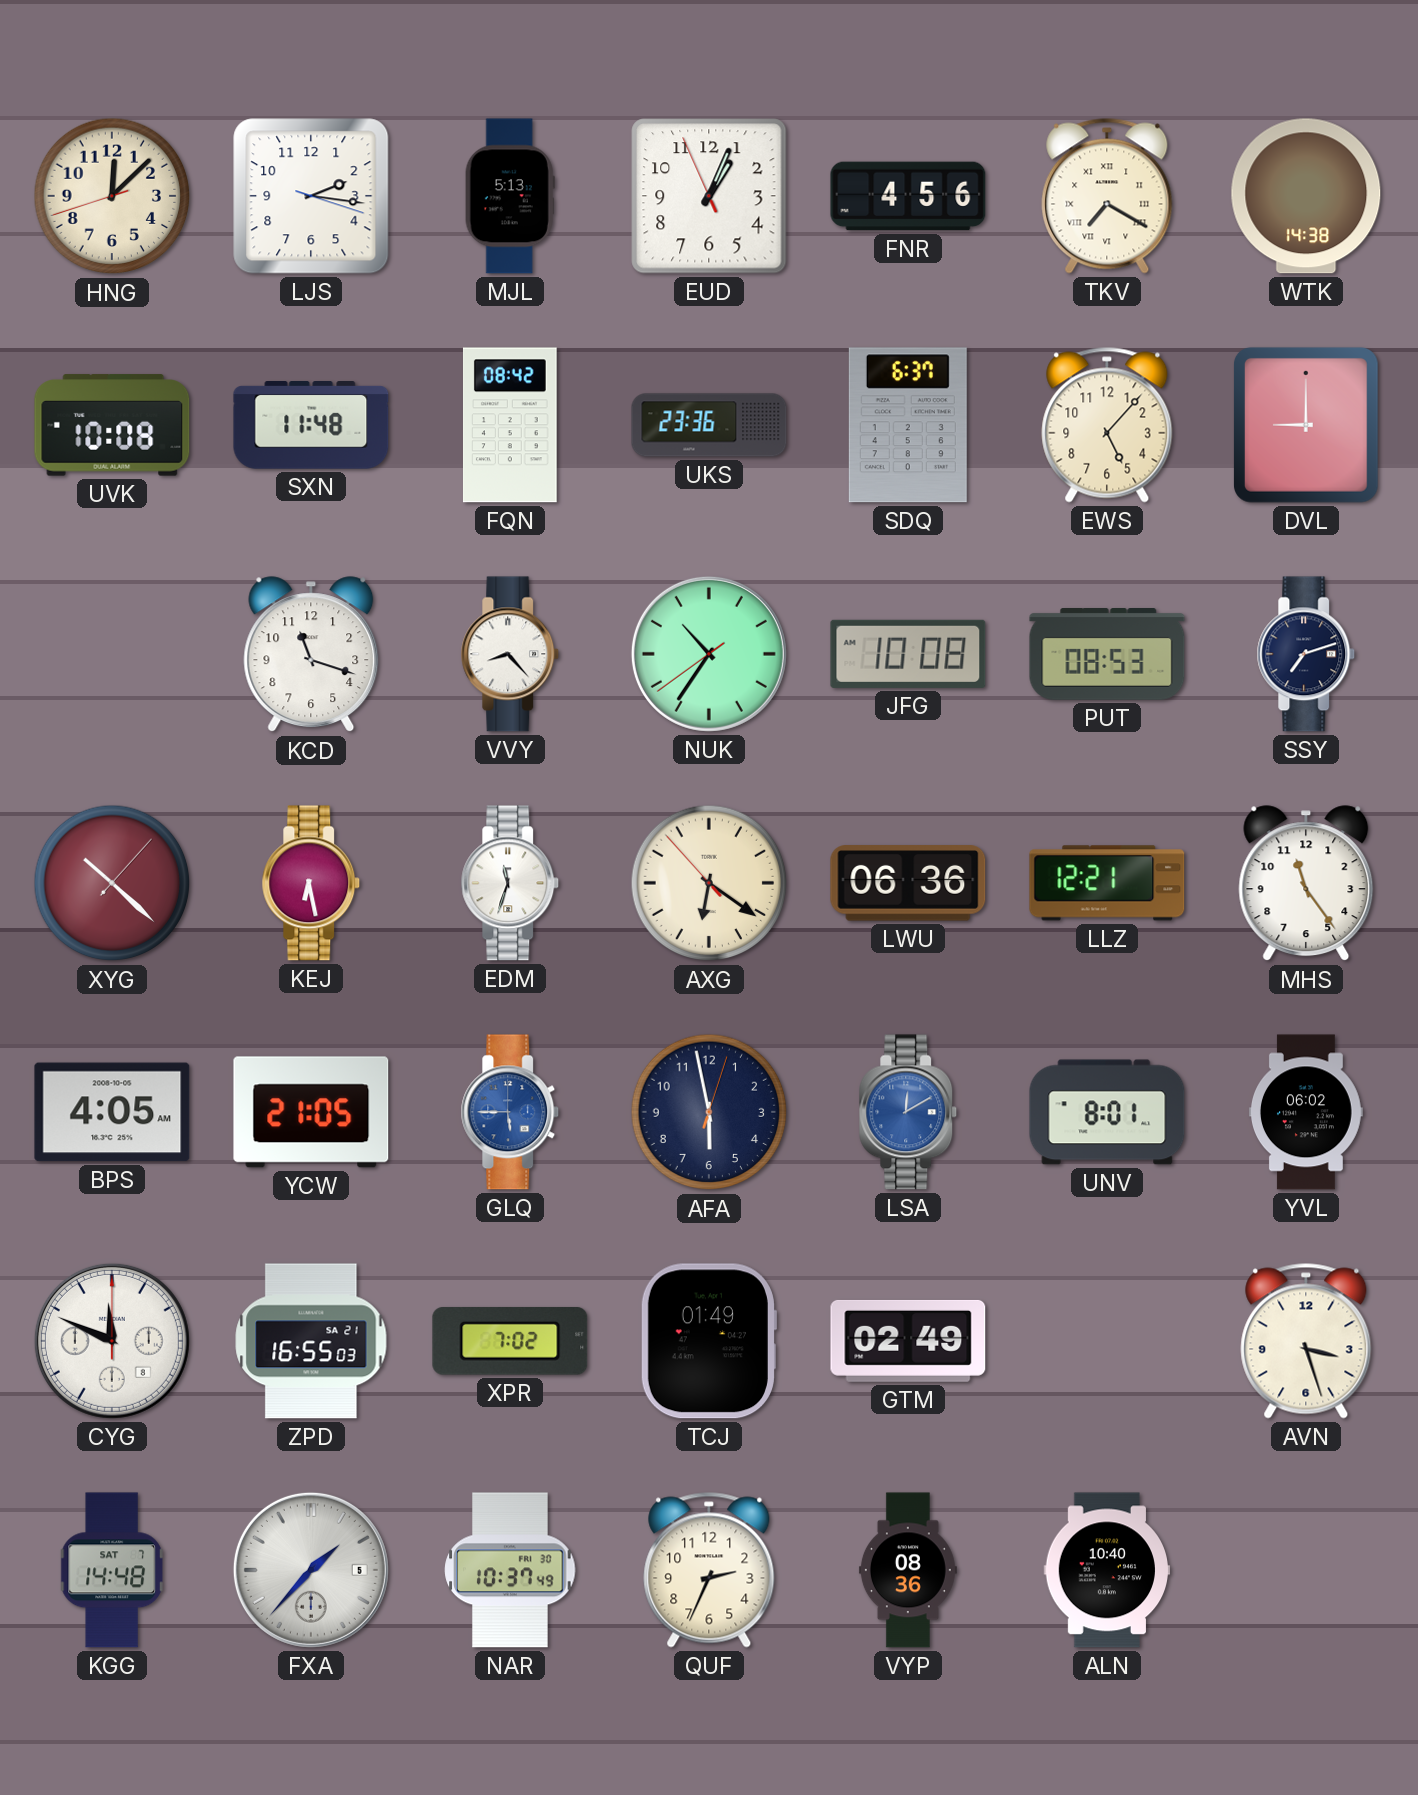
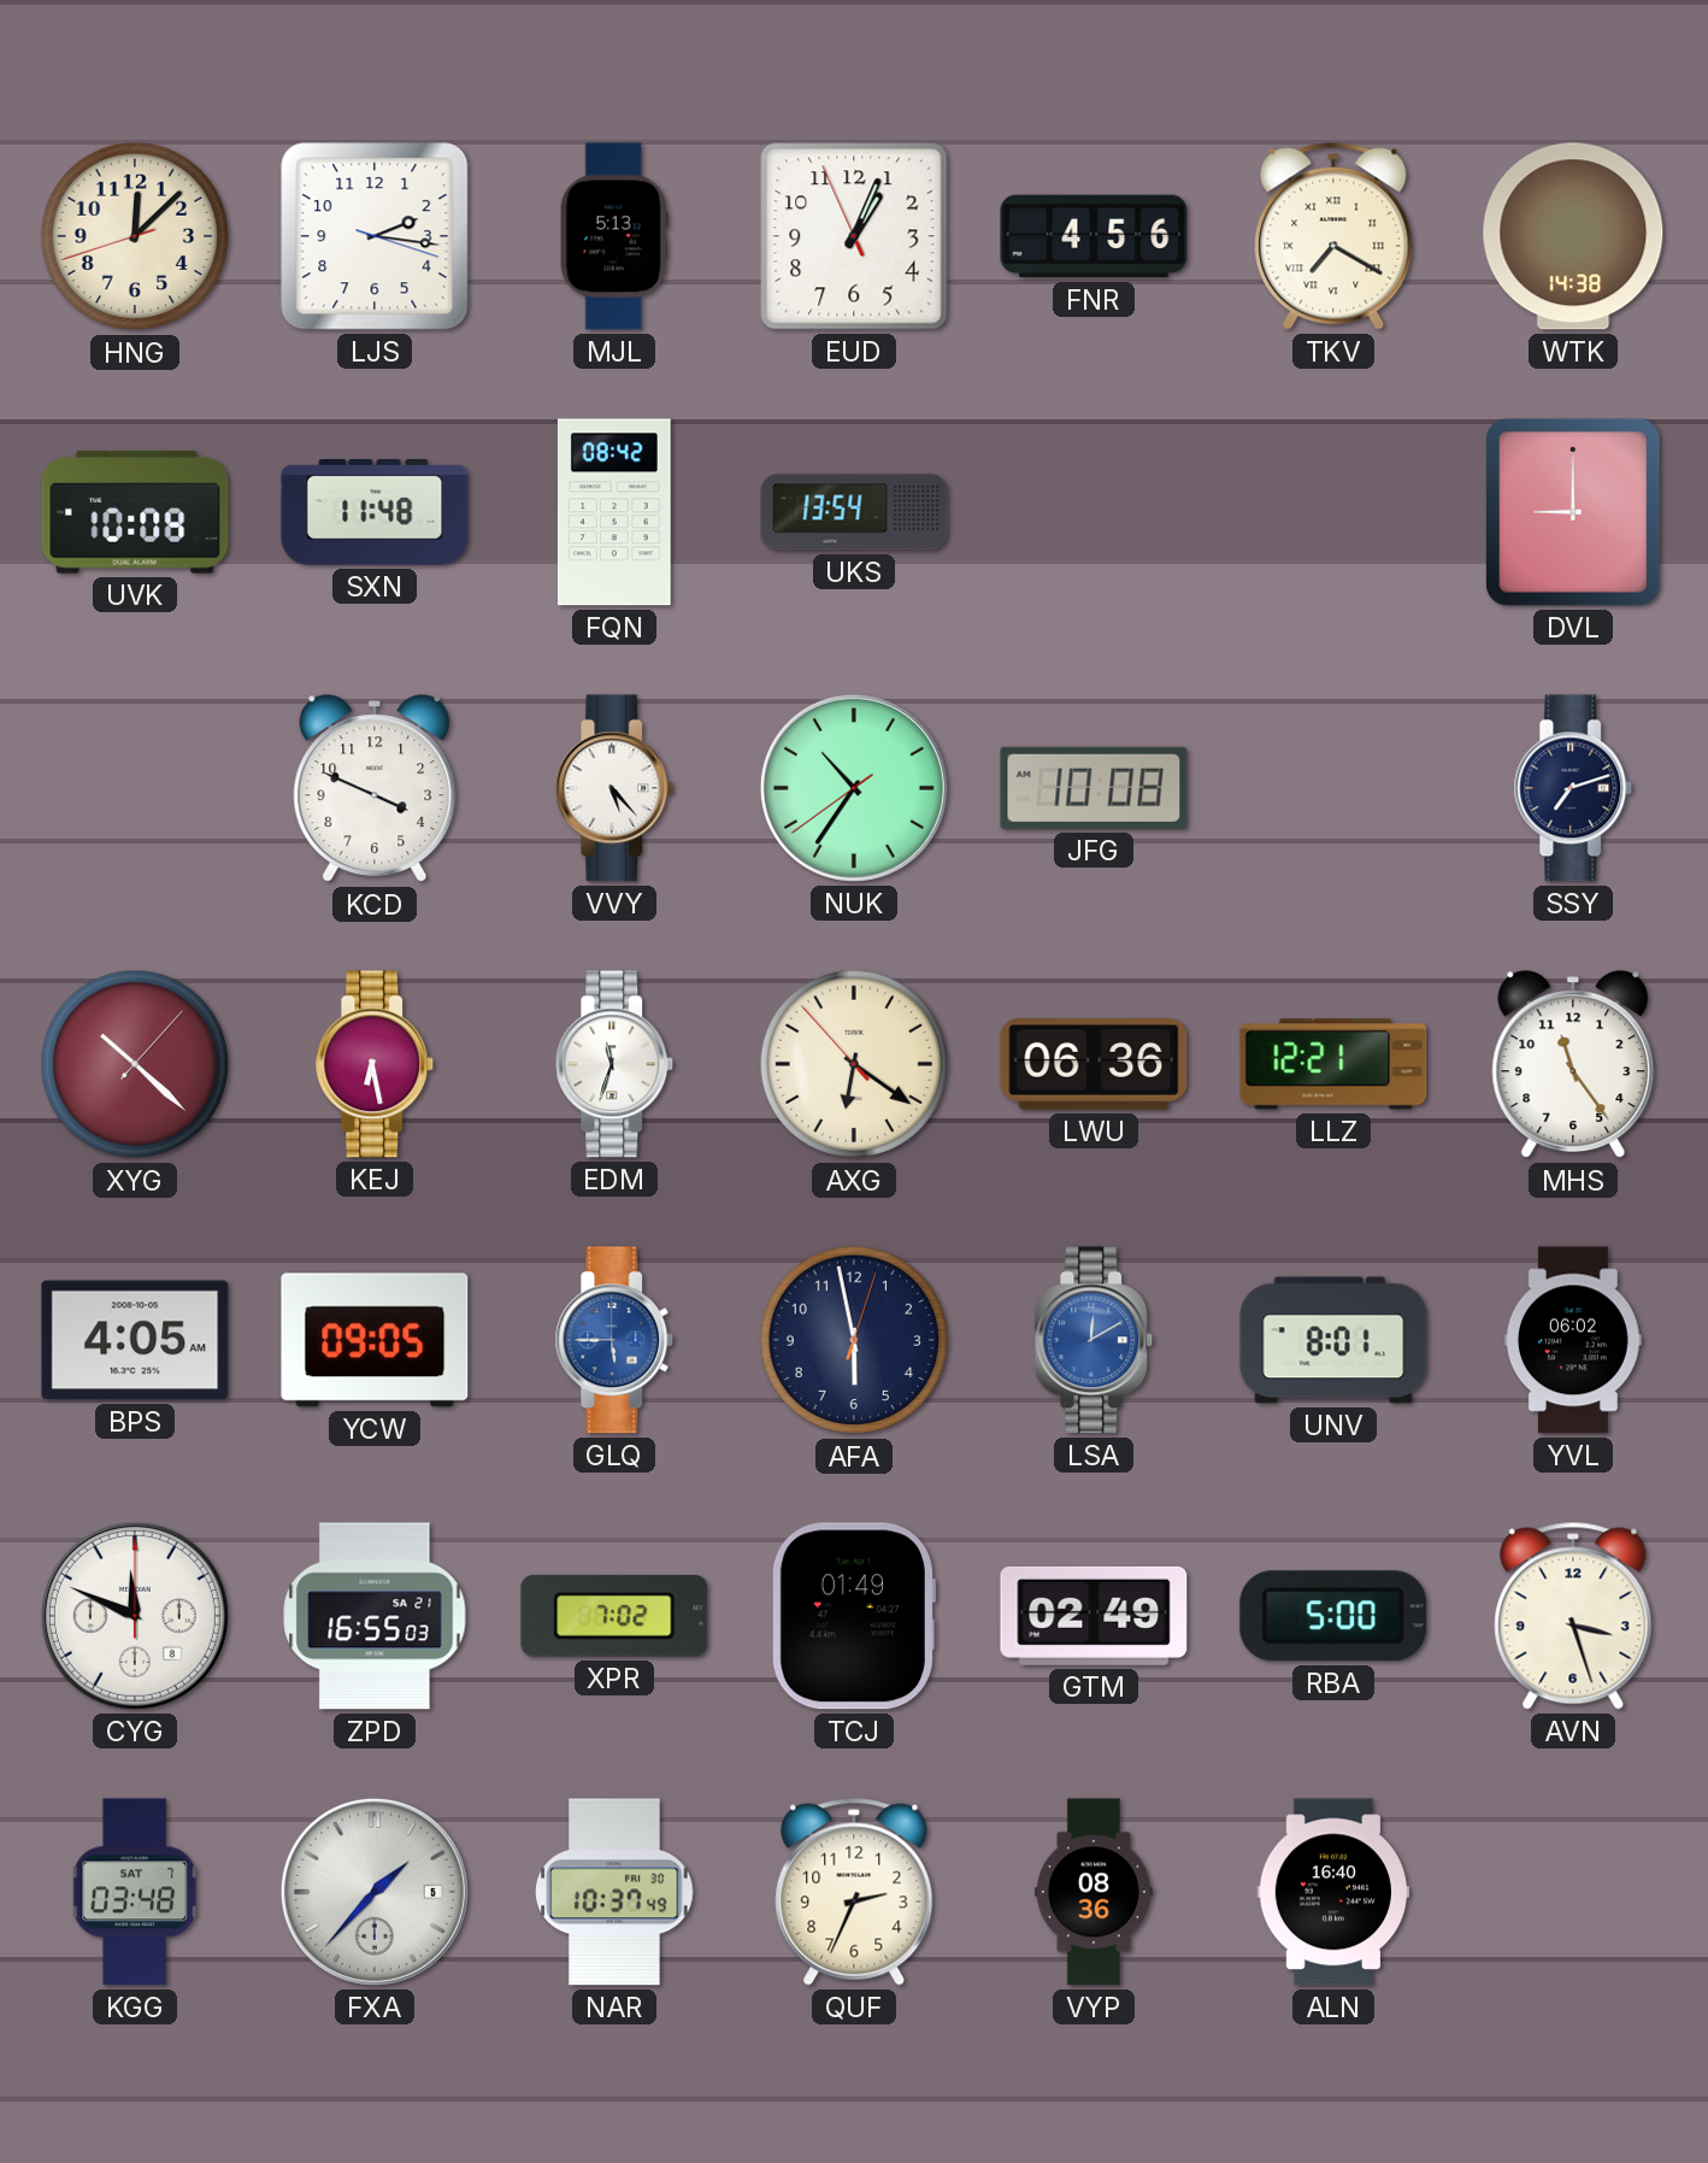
UKS: 23:36 -> 13:54
SDQ: 6:37 -> none
EWS: 5:07 -> none
KCD: 11:18 -> 3:49
VVY: 8:23 -> 5:23
PUT: 08:53 -> none
YCW: 21:05 -> 09:05
RBA: none -> 5:00
KGG: 14:48 -> 03:48
ALN: 10:40 -> 16:40
